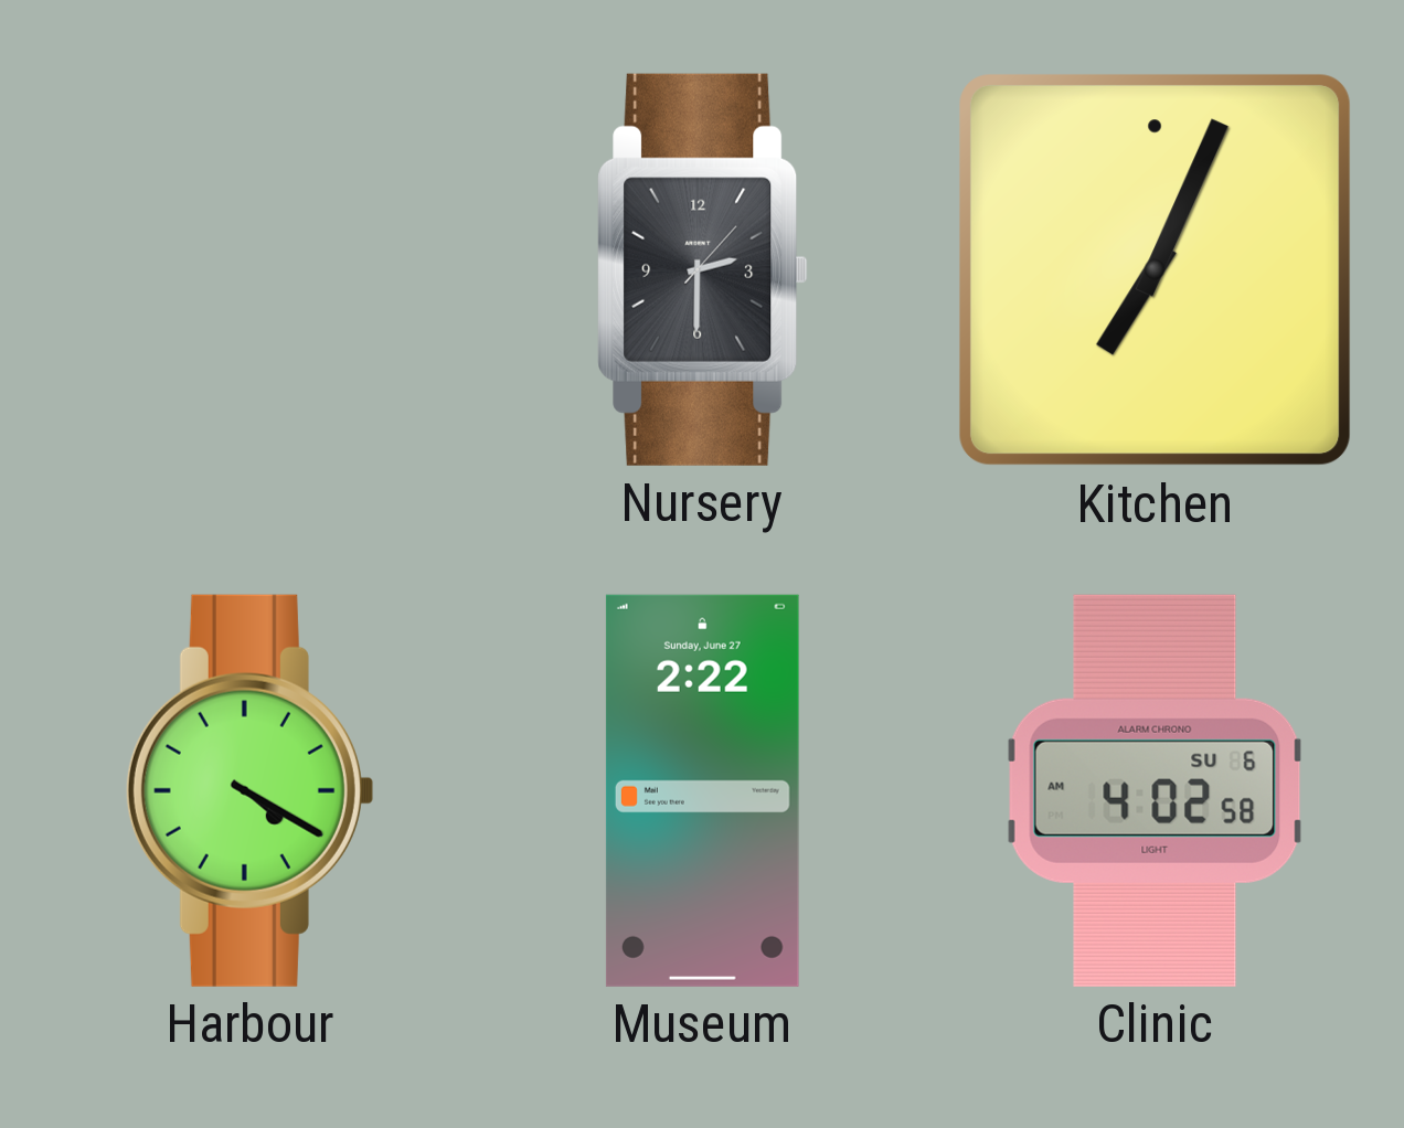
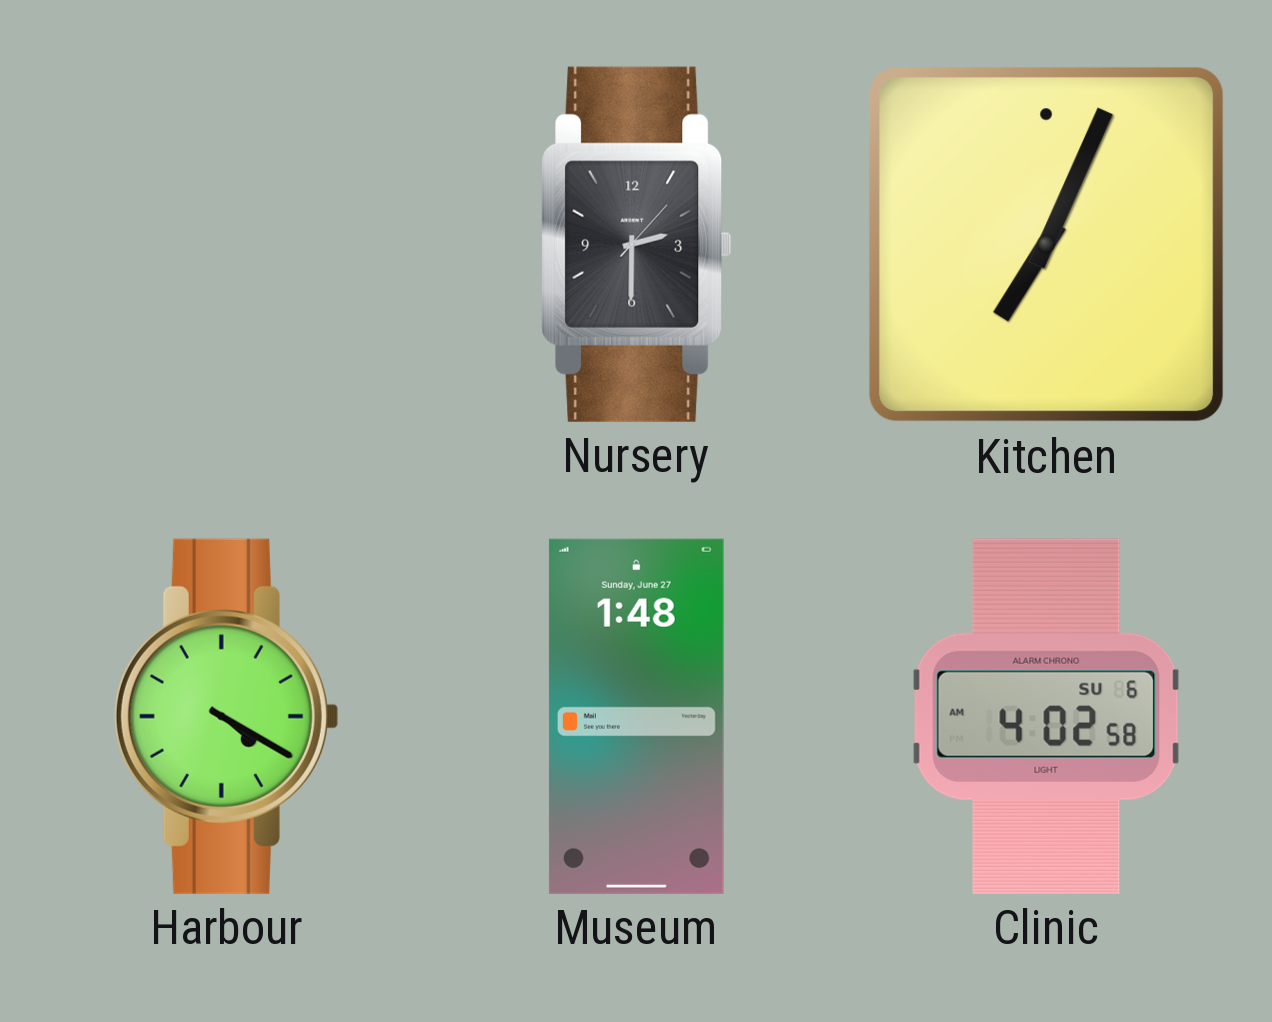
Museum: 2:22 -> 1:48
